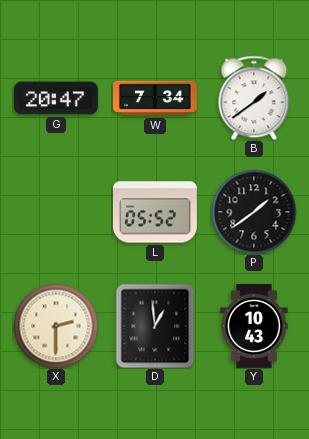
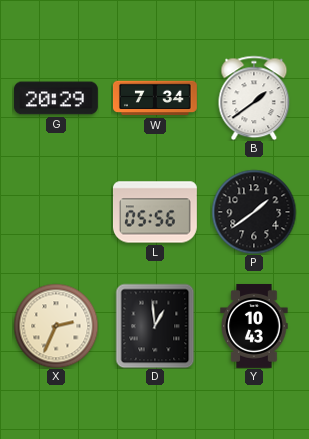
G: 20:47 -> 20:29
L: 05:52 -> 05:56
X: 2:30 -> 2:34
